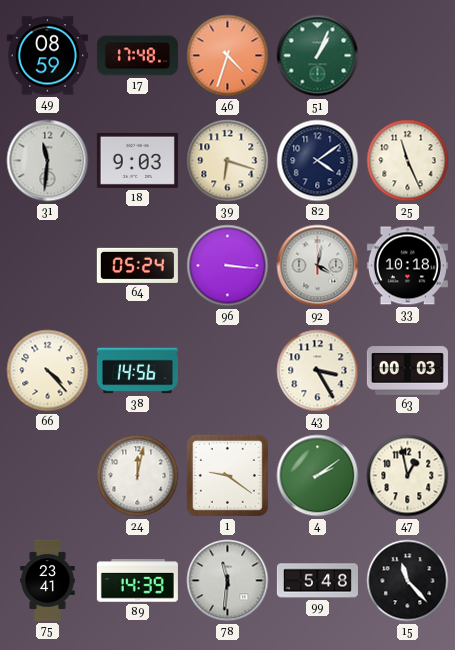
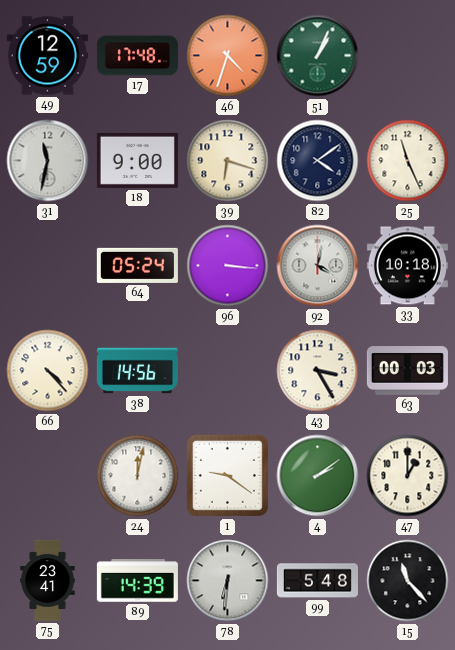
49: 08:59 -> 12:59
31: 11:31 -> 11:32
18: 9:03 -> 9:00
47: 12:58 -> 1:00
78: 11:31 -> 6:31
